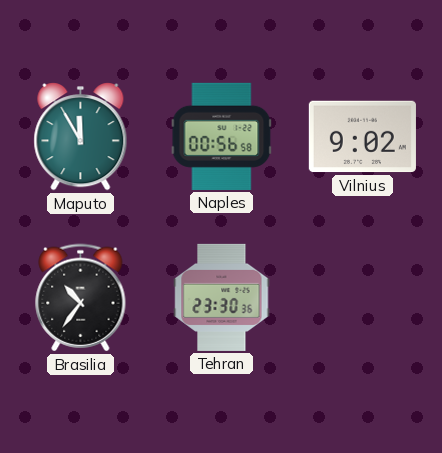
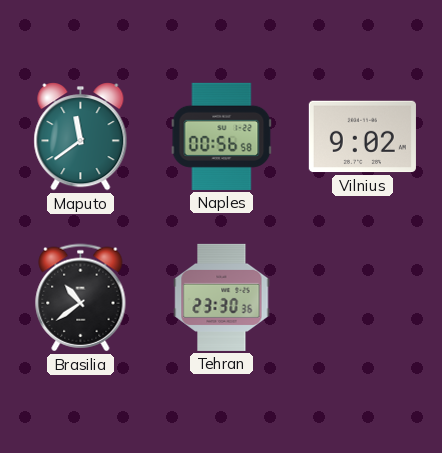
Maputo: 11:55 -> 11:39
Brasilia: 10:36 -> 10:39
